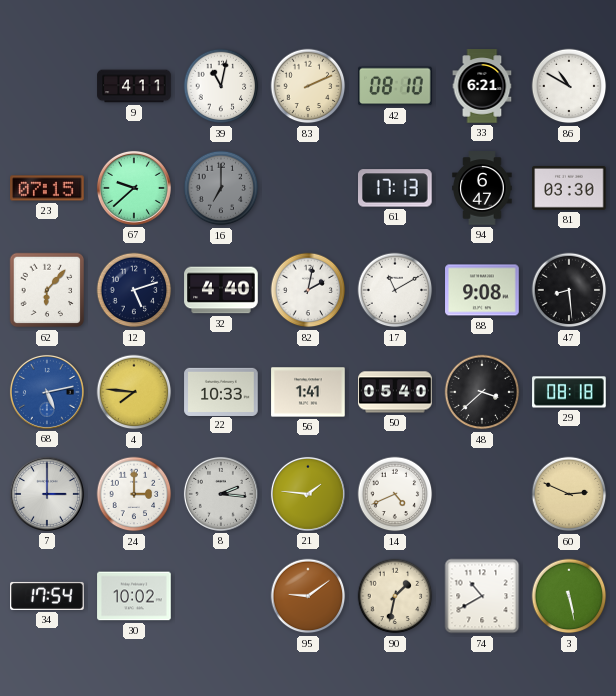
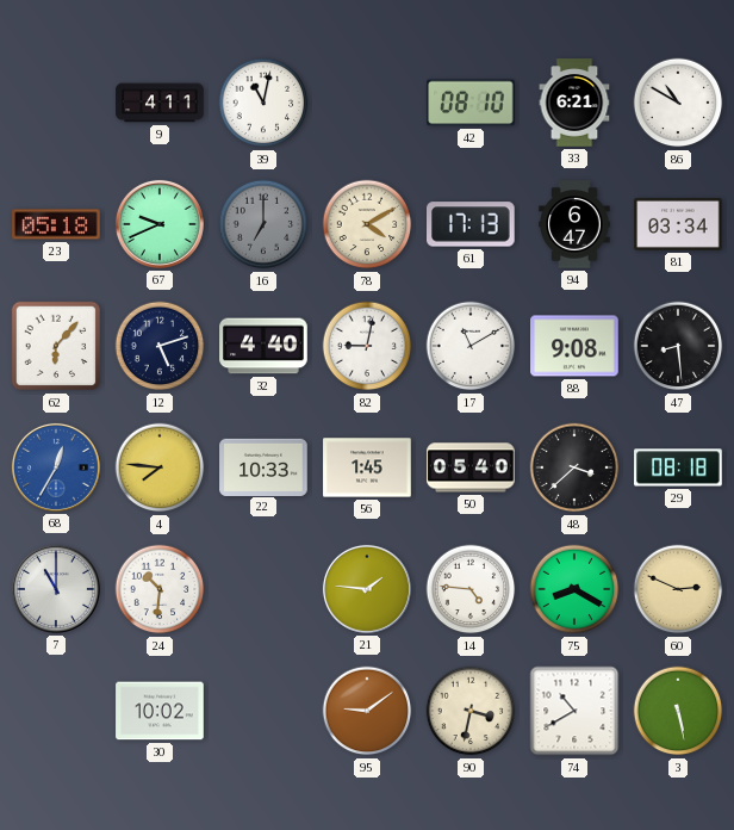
83: 2:11 -> none
23: 07:15 -> 05:18
67: 9:38 -> 9:41
78: none -> 4:10
81: 03:30 -> 03:34
82: 2:02 -> 9:02
68: 5:13 -> 12:35
56: 1:41 -> 1:45
7: 3:00 -> 11:00
24: 3:00 -> 10:31
8: 2:16 -> none
14: 4:41 -> 4:46
75: none -> 8:20
34: 17:54 -> none
90: 1:32 -> 3:32
